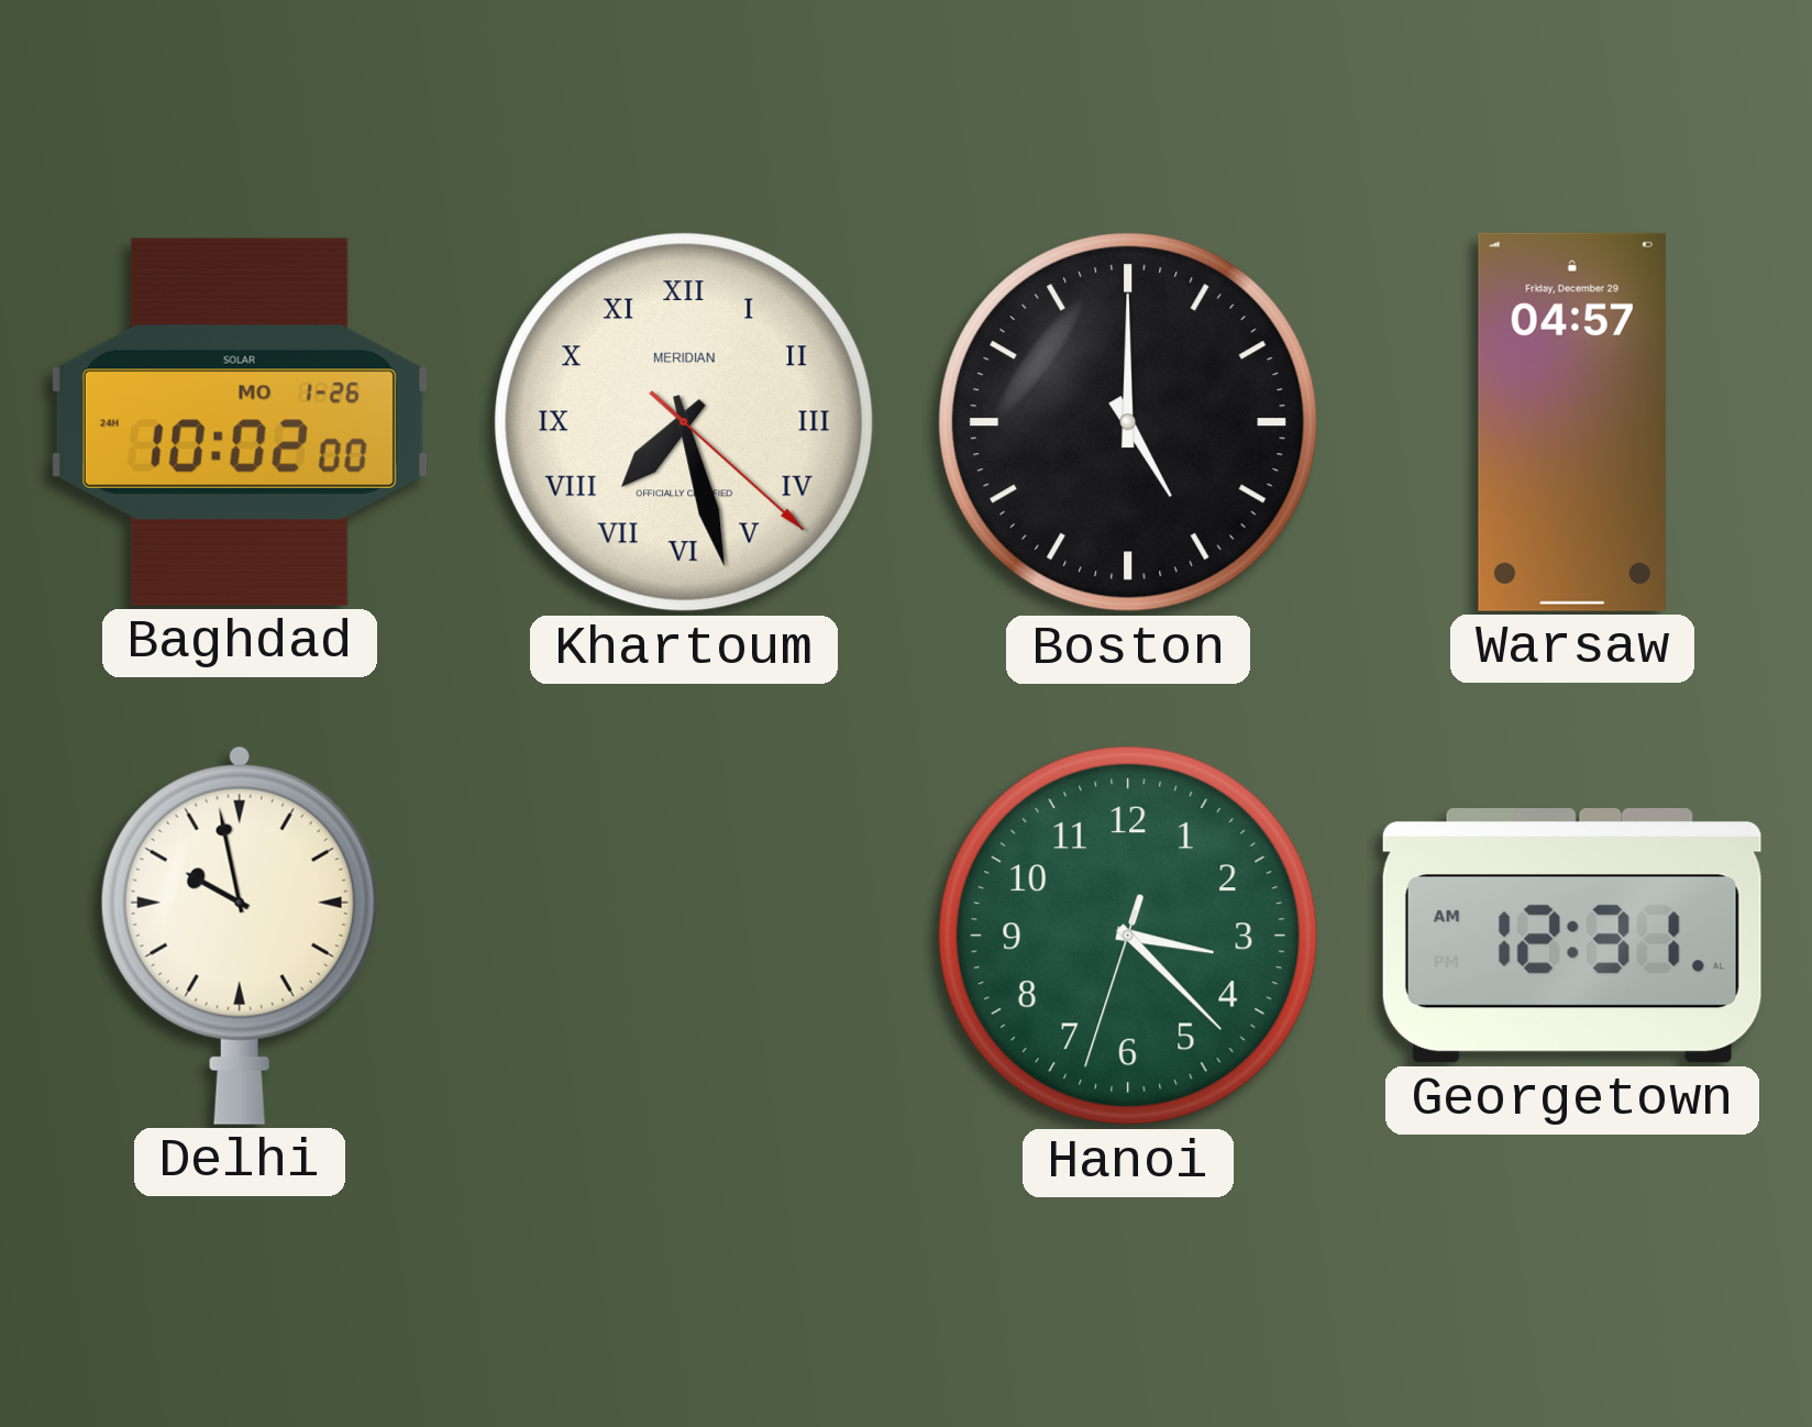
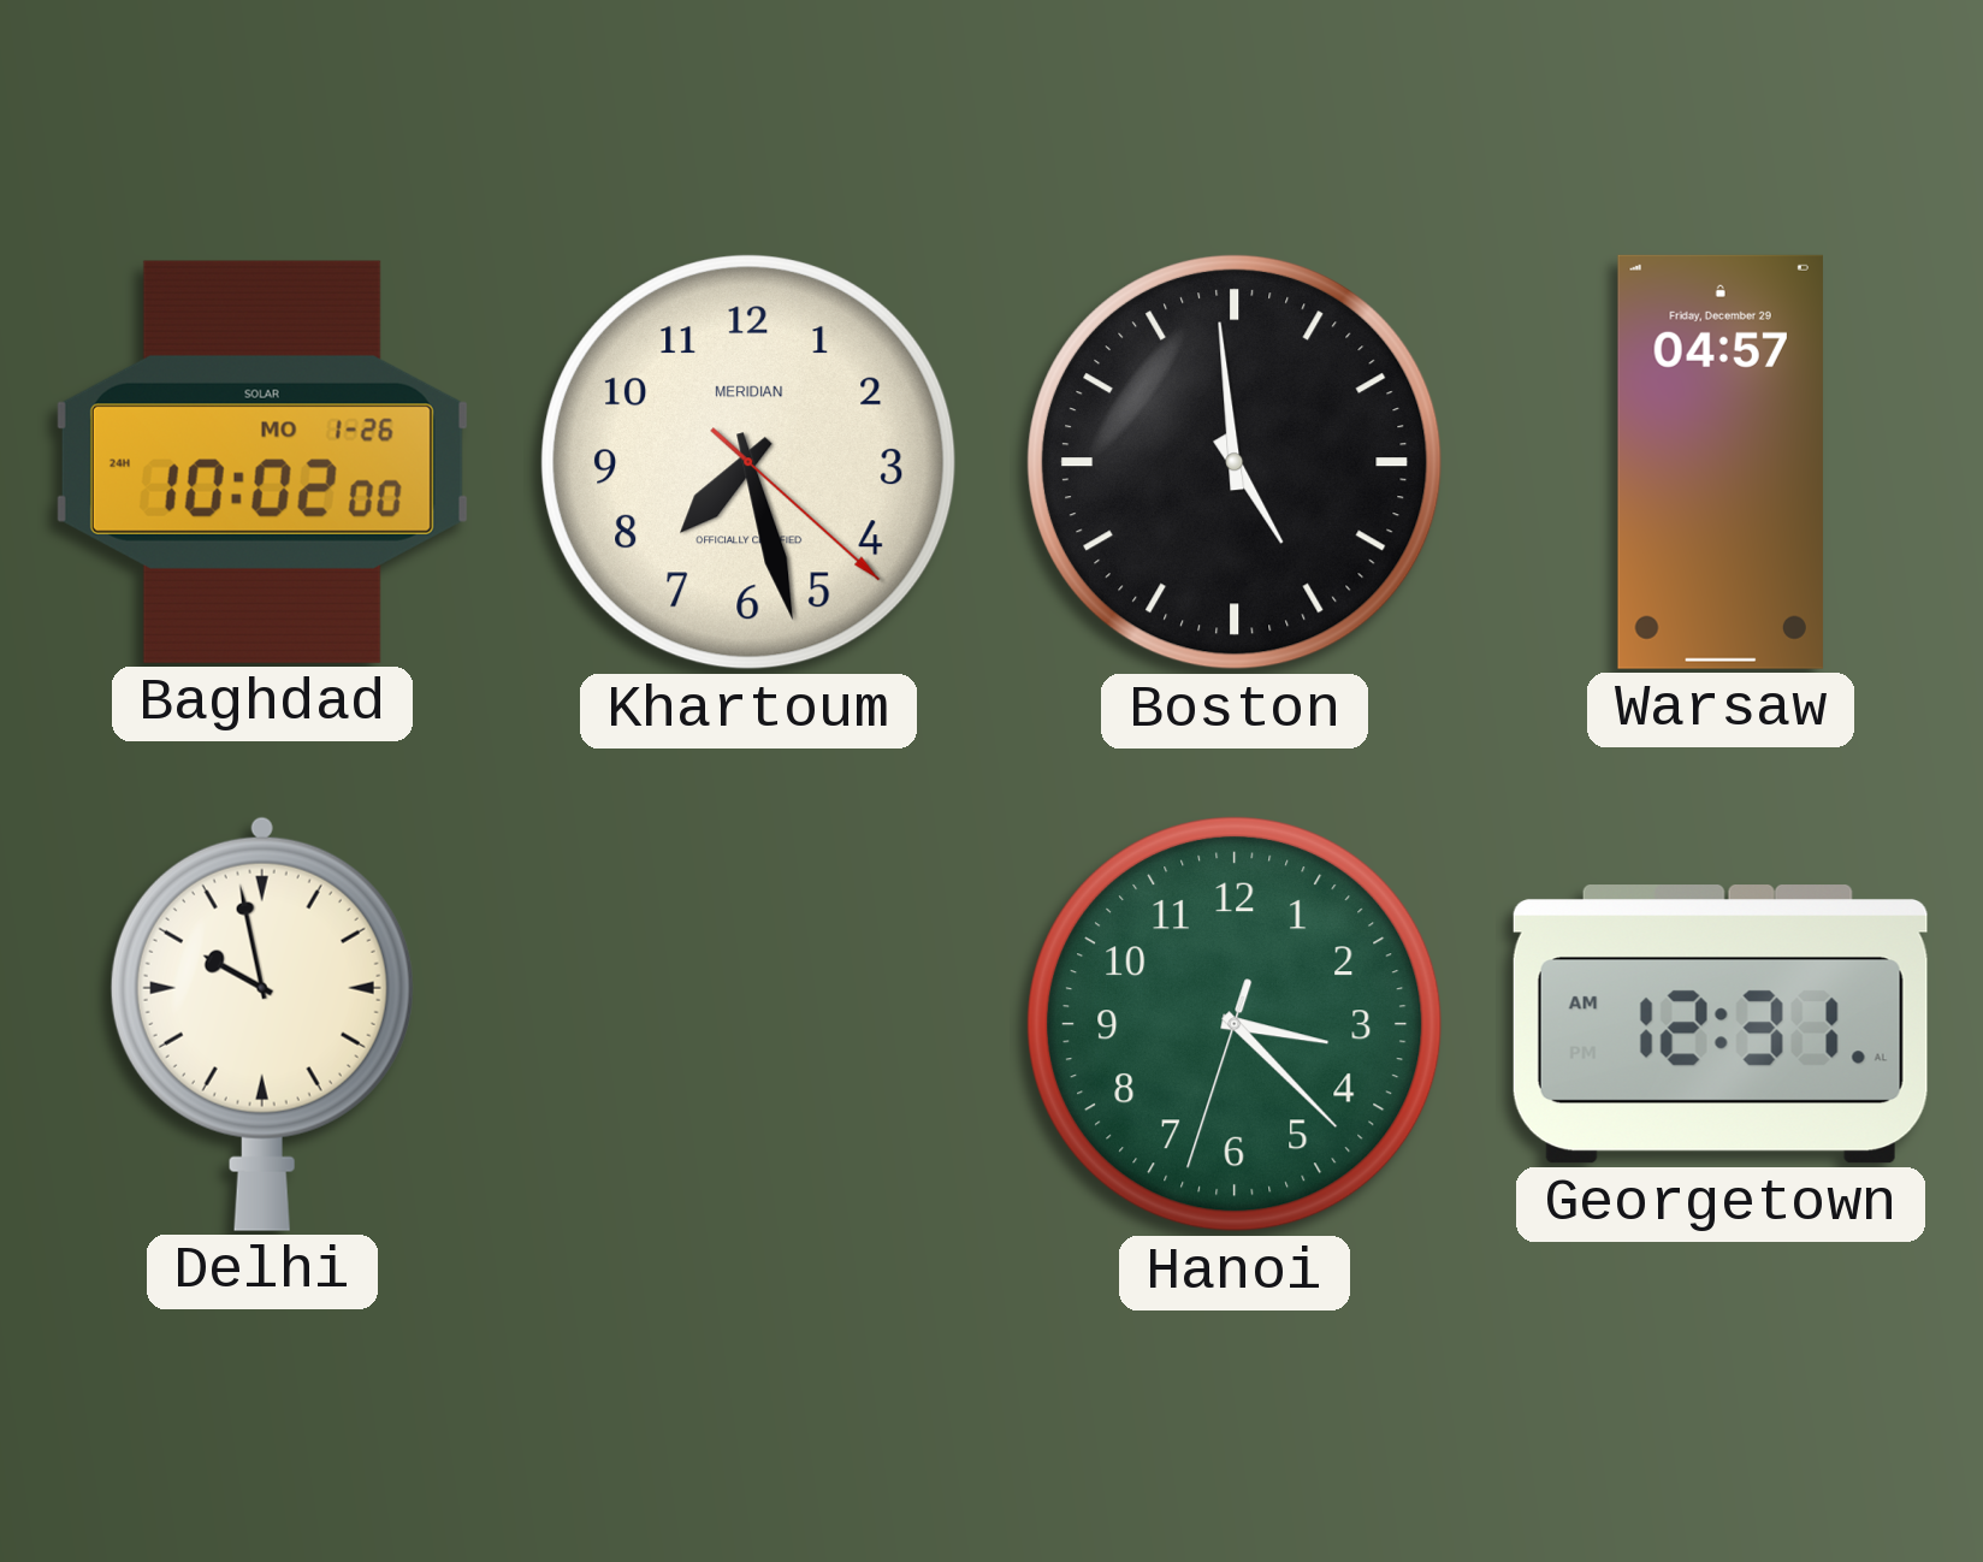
Khartoum numerals: Roman -> Arabic
Boston: 5:00 -> 4:59
